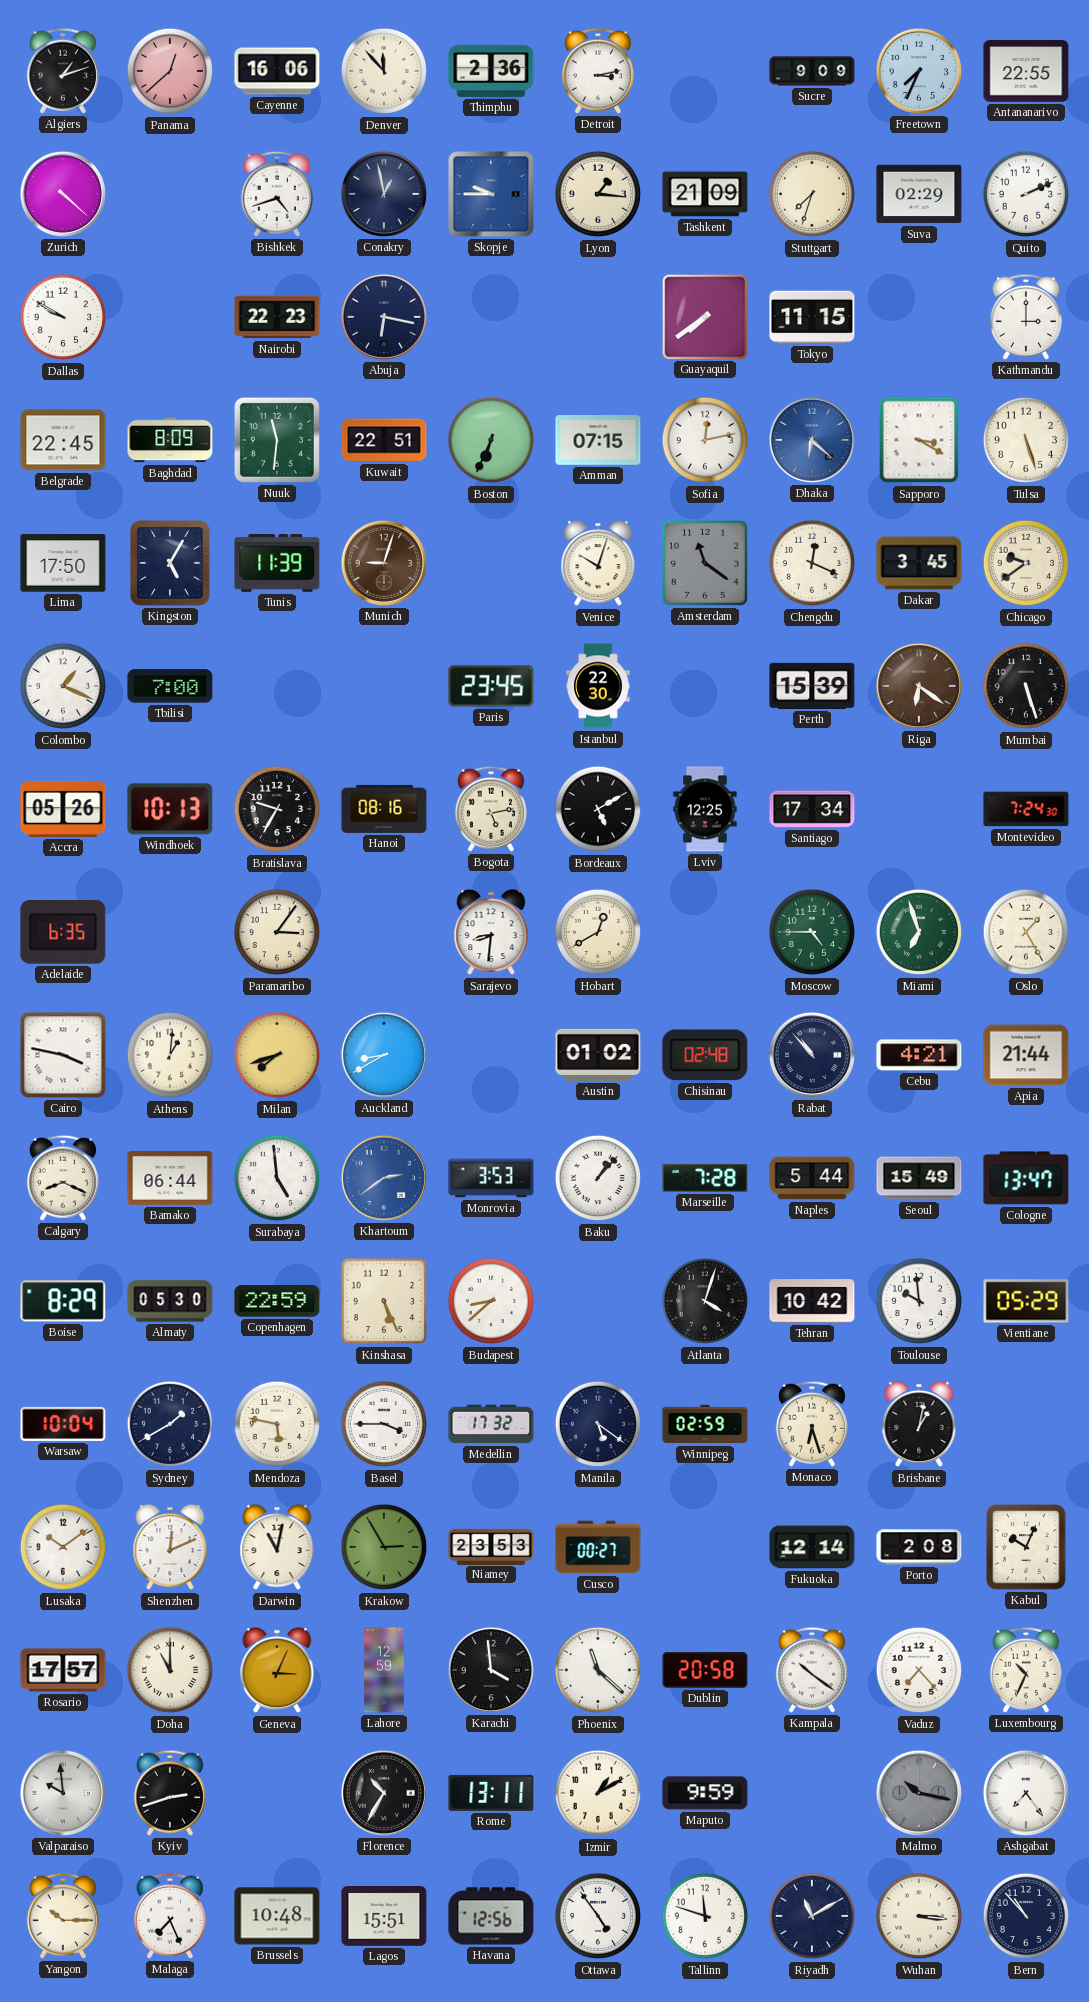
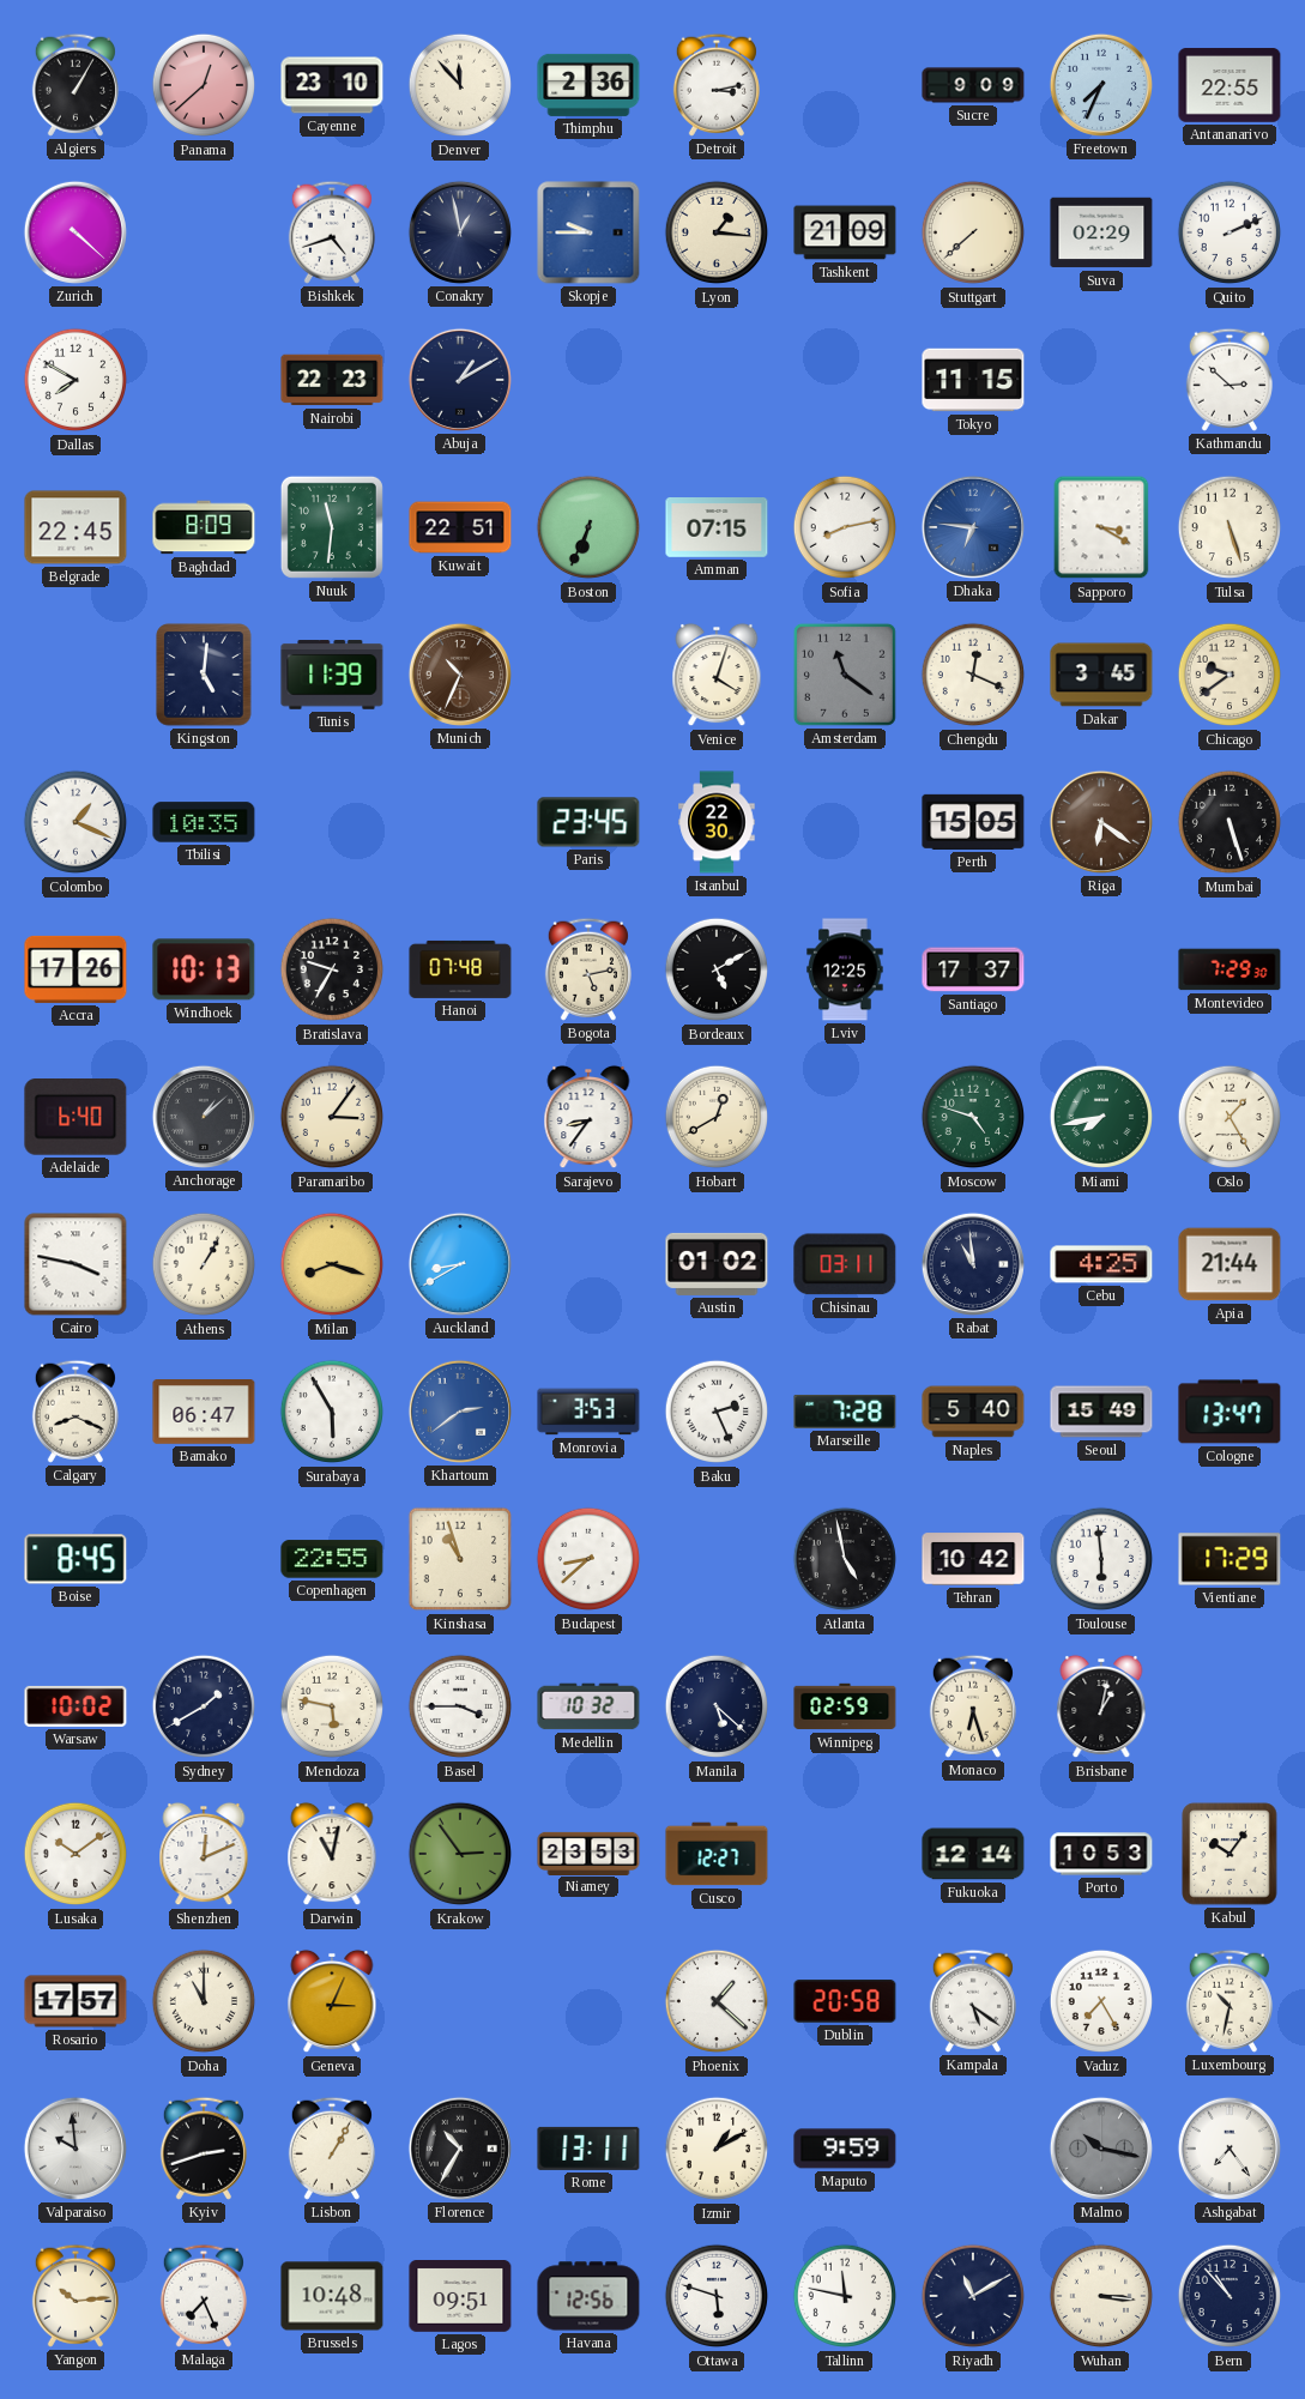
Algiers: 1:12 -> 1:05
Cayenne: 16:06 -> 23:10
Stuttgart: 7:33 -> 7:38
Dallas: 9:50 -> 7:50
Abuja: 6:17 -> 1:10
Guayaquil: 7:39 -> none
Kathmandu: 3:00 -> 2:52
Sofia: 12:13 -> 8:13
Dhaka: 6:22 -> 6:46
Lima: 17:50 -> none
Kingston: 5:05 -> 5:01
Munich: 9:03 -> 10:34
Venice: 10:03 -> 4:03
Tbilisi: 7:00 -> 10:35
Perth: 15:39 -> 15:05
Accra: 05:26 -> 17:26
Hanoi: 08:16 -> 07:48
Santiago: 17:34 -> 17:37
Montevideo: 7:24 -> 7:29
Adelaide: 6:35 -> 6:40
Anchorage: none -> 1:08
Sarajevo: 8:31 -> 8:36
Moscow: 4:45 -> 4:48
Miami: 6:57 -> 7:43
Athens: 1:01 -> 1:05
Milan: 7:42 -> 8:18
Chisinau: 02:48 -> 03:11
Rabat: 10:53 -> 10:59
Cebu: 4:21 -> 4:25
Bamako: 06:44 -> 06:47
Surabaya: 4:59 -> 5:55
Baku: 1:07 -> 2:26
Naples: 5:44 -> 5:40
Boise: 8:29 -> 8:45
Almaty: 05:30 -> none
Copenhagen: 22:59 -> 22:55
Kinshasa: 5:26 -> 10:57
Atlanta: 4:03 -> 4:58
Toulouse: 9:59 -> 5:59
Vientiane: 05:29 -> 17:29
Warsaw: 10:04 -> 10:02
Medellin: 17:32 -> 10:32
Manila: 5:21 -> 5:22
Krakow: 2:55 -> 2:54
Cusco: 00:27 -> 12:27
Porto: 2:08 -> 10:53
Kabul: 10:04 -> 10:06
Lahore: 12:59 -> none
Karachi: 3:59 -> none
Phoenix: 11:22 -> 1:22
Kampala: 10:21 -> 5:21
Vaduz: 7:23 -> 7:25
Luxembourg: 10:34 -> 10:32
Lisbon: none -> 1:05
Yangon: 10:15 -> 10:14
Lagos: 15:51 -> 09:51
Ottawa: 4:54 -> 5:48
Tallinn: 11:48 -> 11:47
